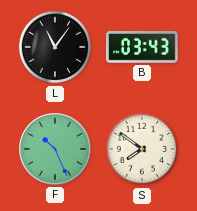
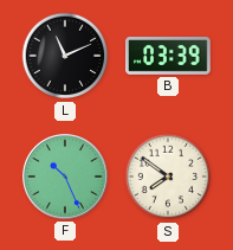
L: 11:06 -> 11:11
B: 03:43 -> 03:39
